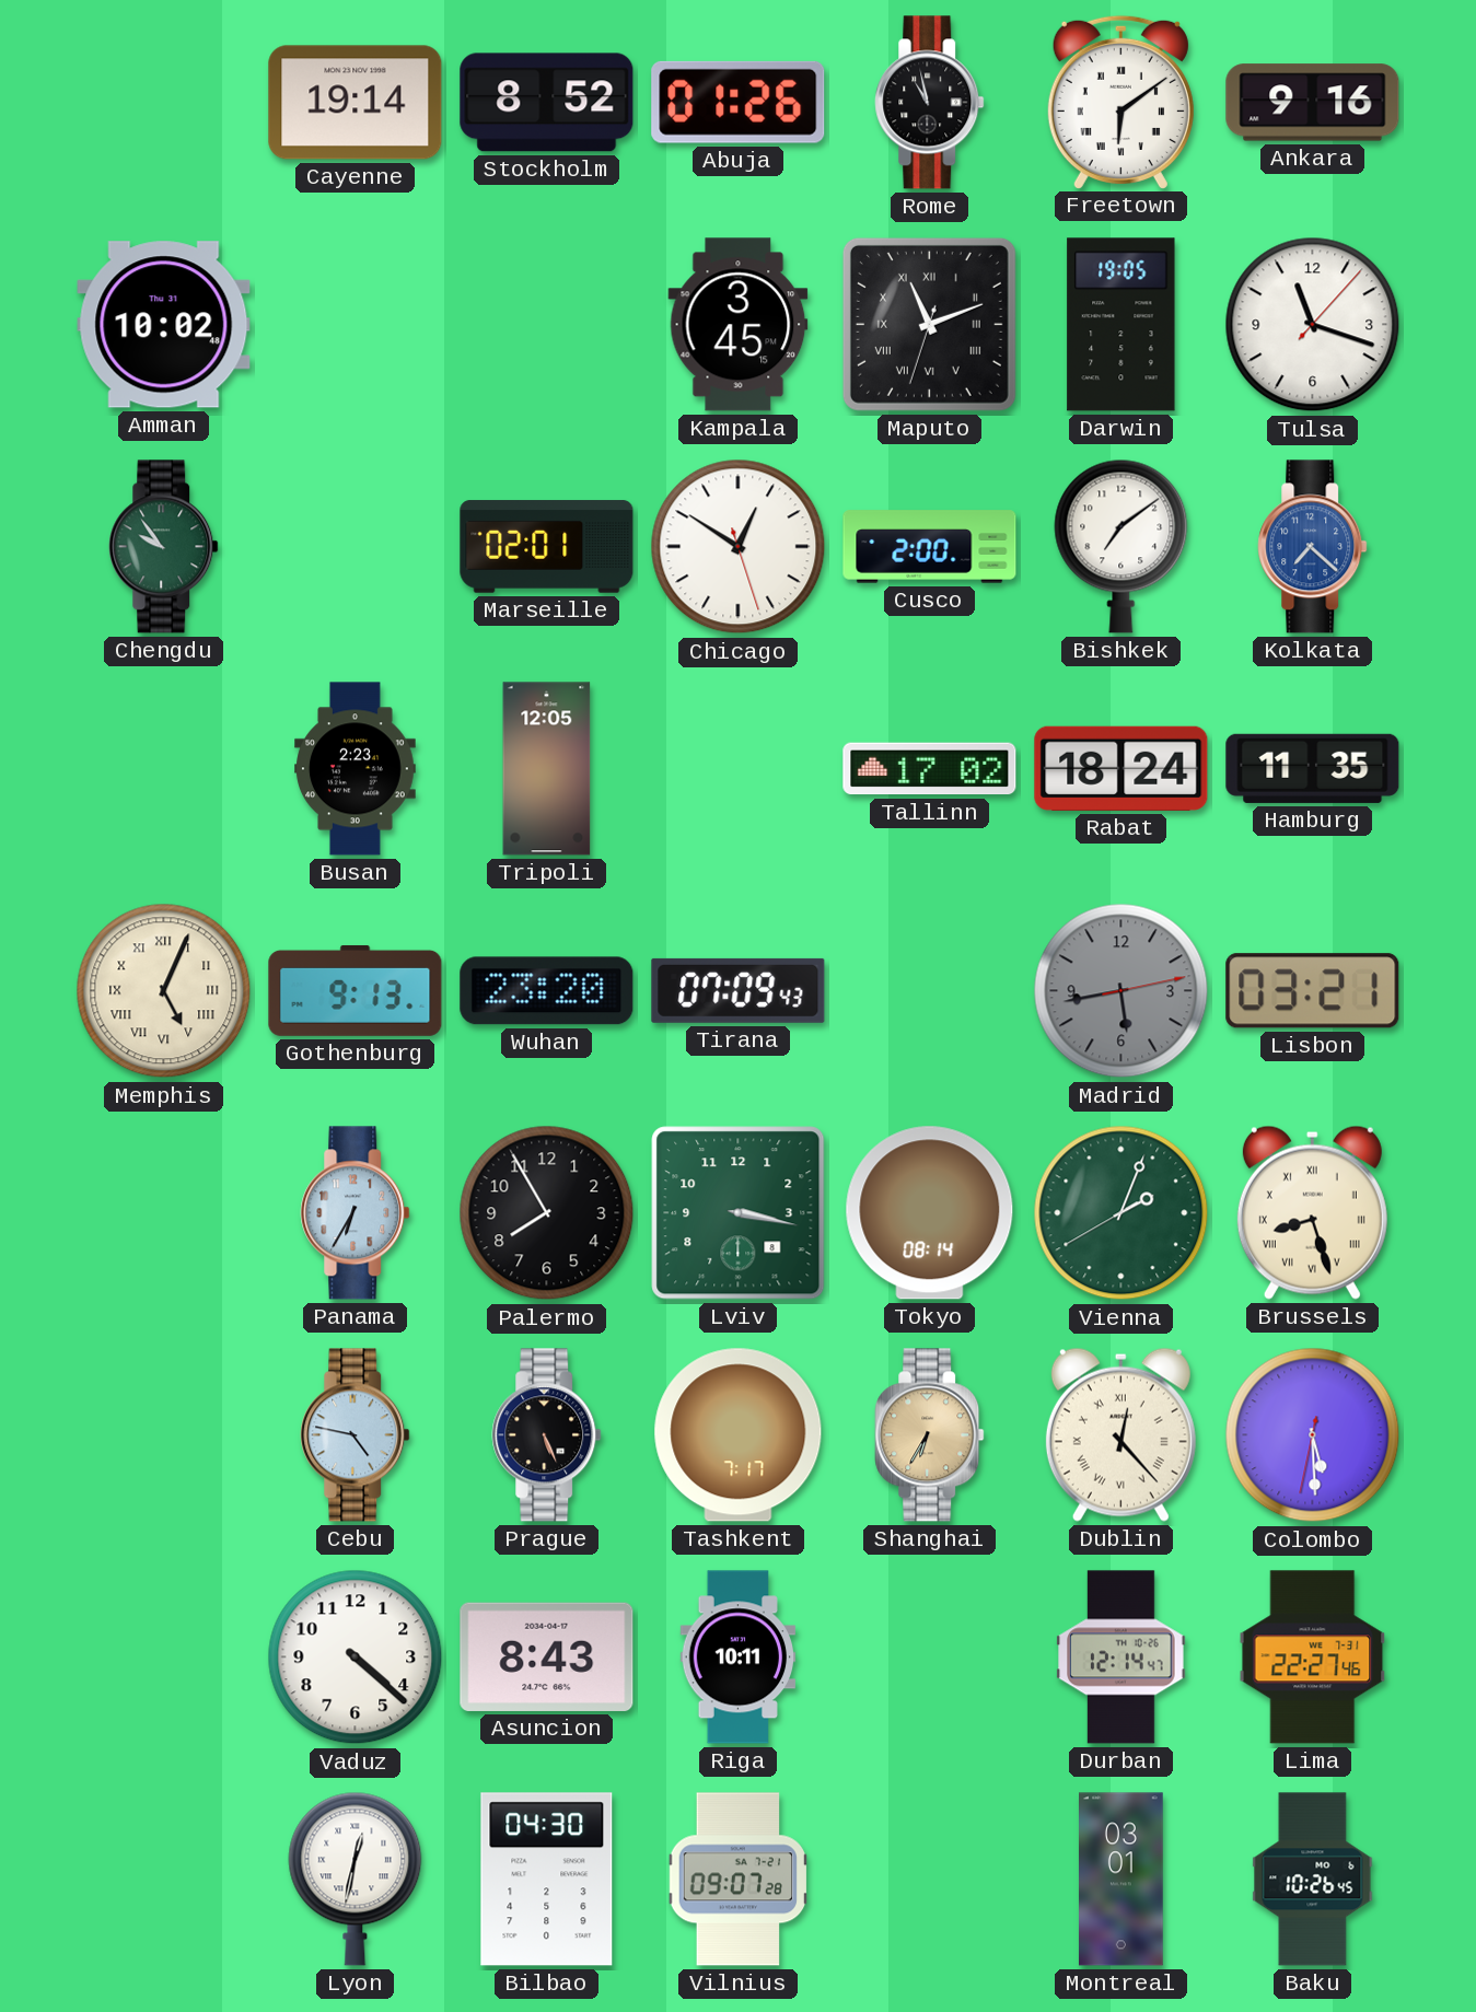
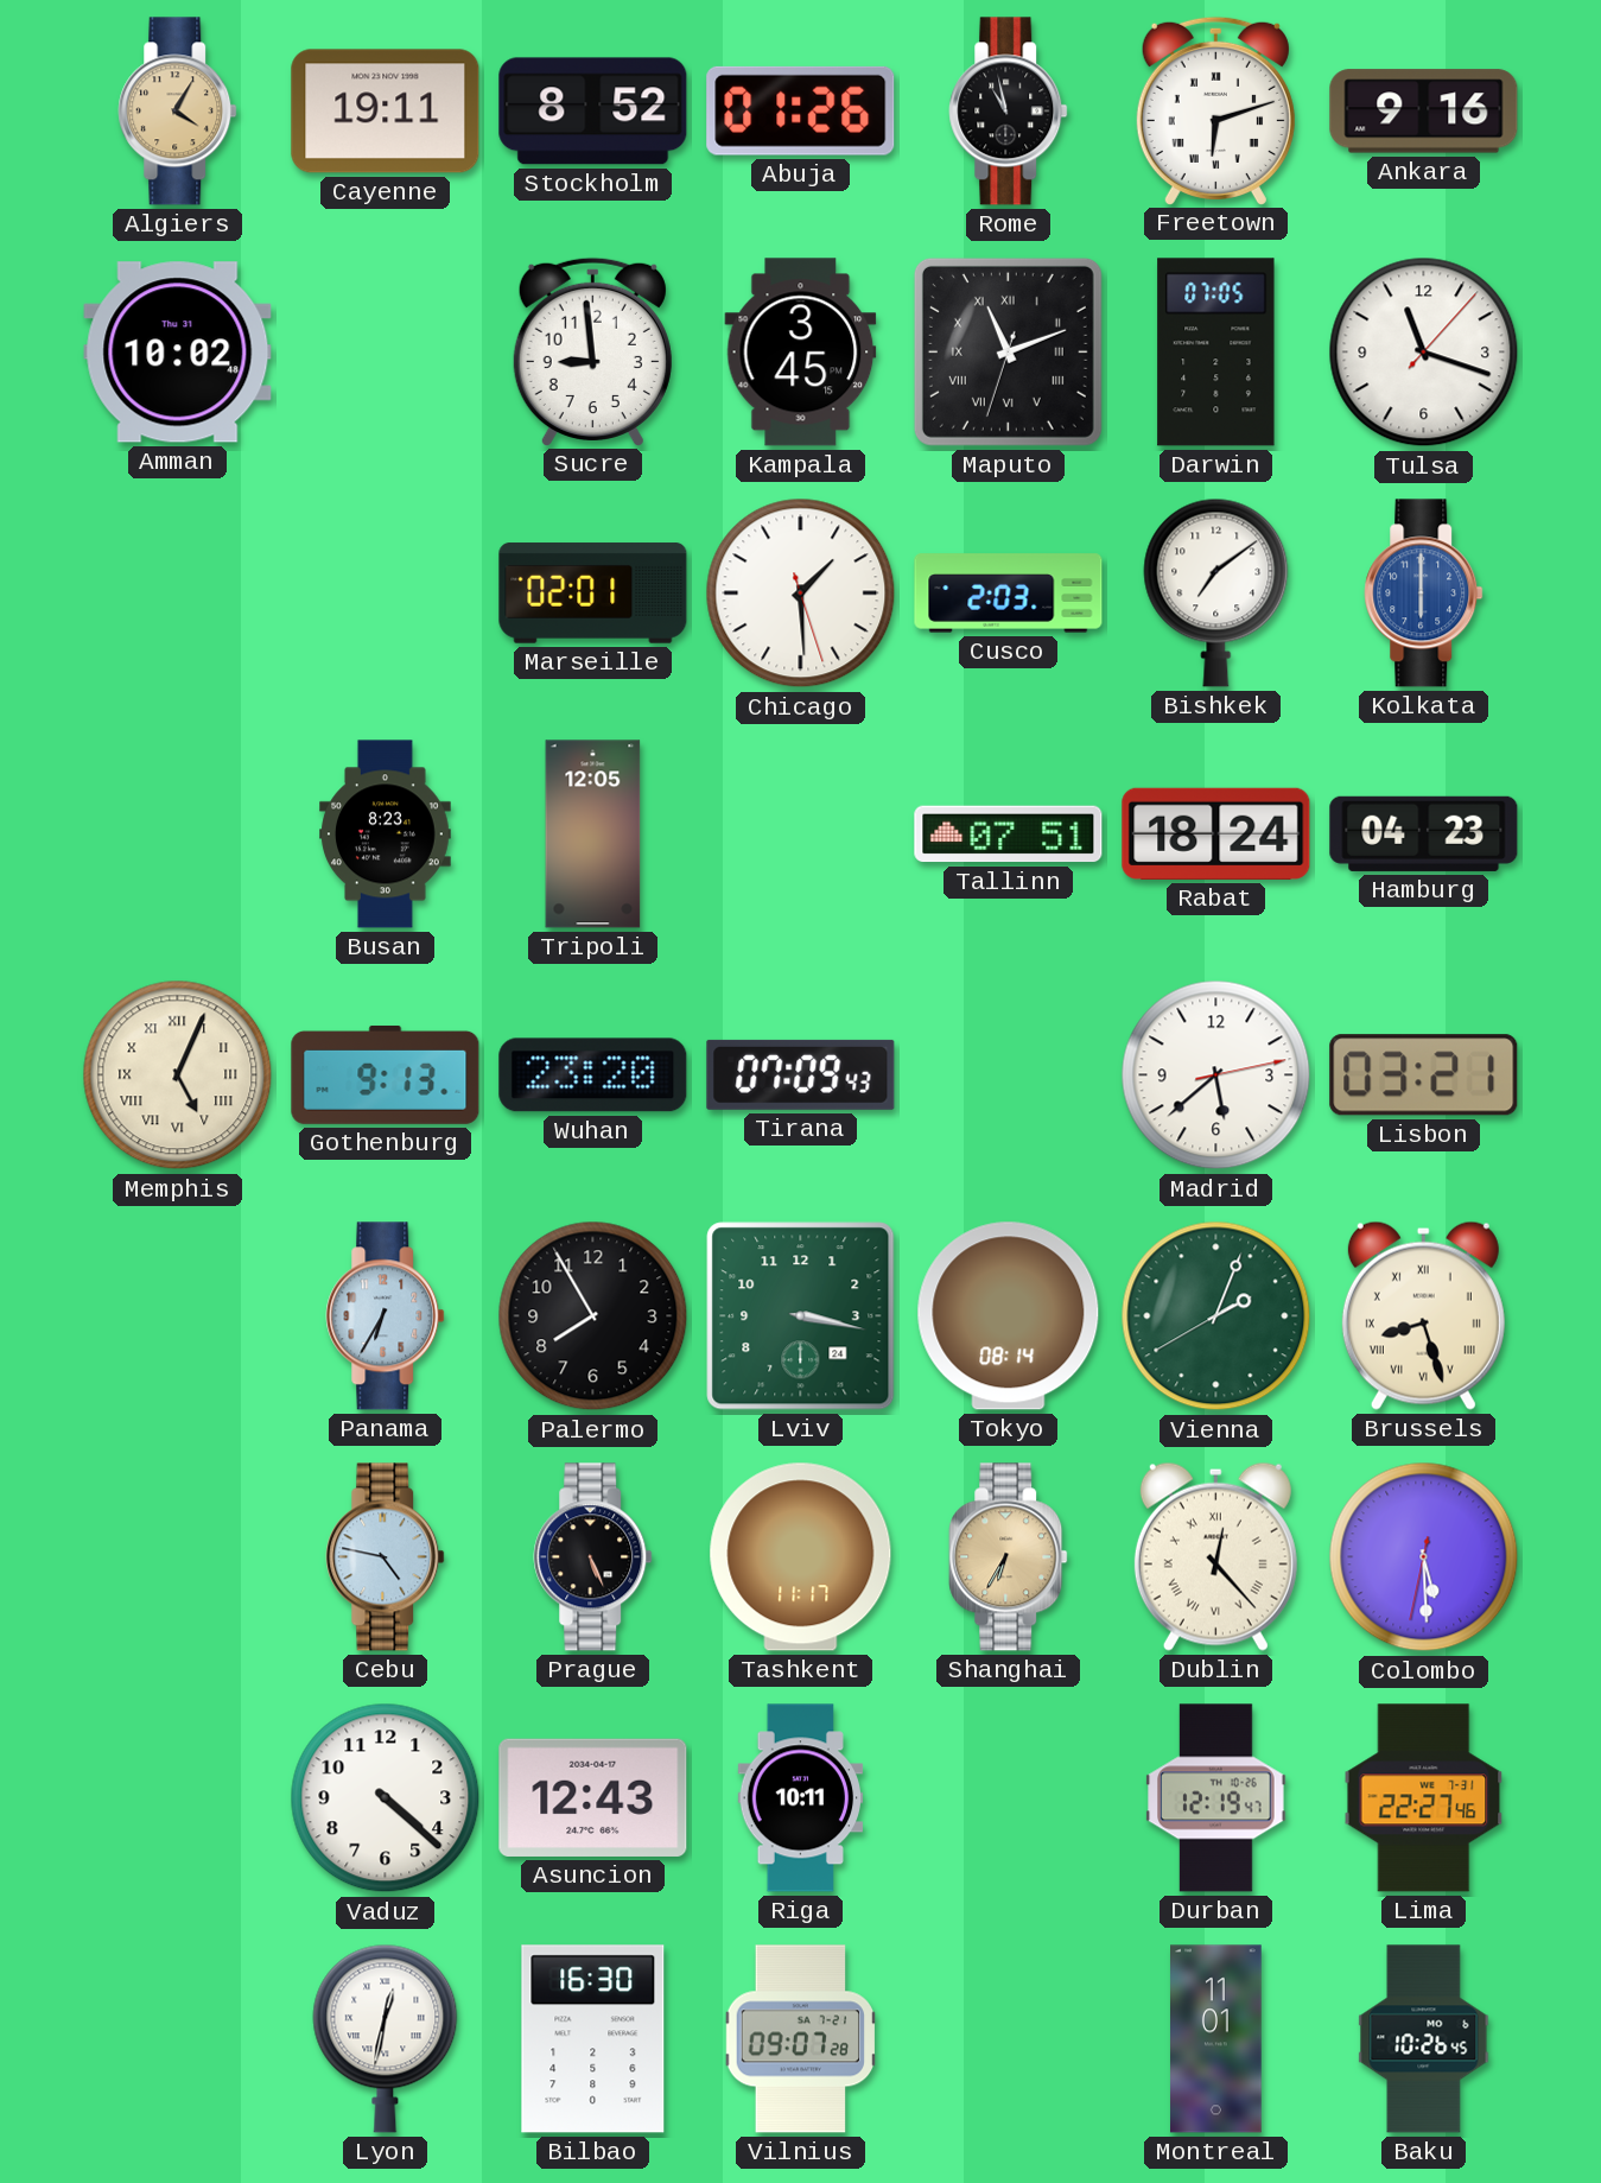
Algiers: none -> 4:05
Cayenne: 19:14 -> 19:11
Freetown: 6:09 -> 6:12
Sucre: none -> 8:59
Darwin: 19:05 -> 07:05
Chengdu: 9:54 -> none
Chicago: 12:50 -> 1:29
Cusco: 2:00 -> 2:03
Kolkata: 7:22 -> 6:00
Busan: 2:23 -> 8:23
Tallinn: 17:02 -> 07:51
Hamburg: 11:35 -> 04:23
Madrid: 5:43 -> 5:38
Madrid dial: grey -> white
Lviv date: 8 -> 24
Tashkent: 7:17 -> 11:17
Asuncion: 8:43 -> 12:43
Durban: 12:14 -> 12:19
Bilbao: 04:30 -> 16:30
Montreal: 03:01 -> 11:01
